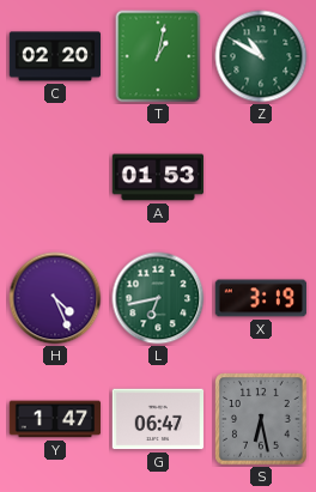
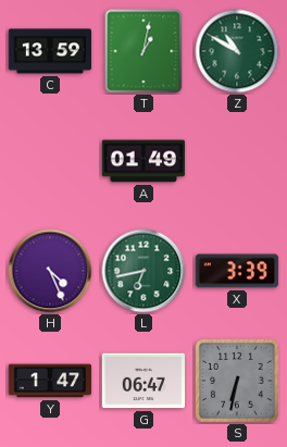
C: 02:20 -> 13:59
A: 01:53 -> 01:49
X: 3:19 -> 3:39
S: 6:28 -> 6:32
